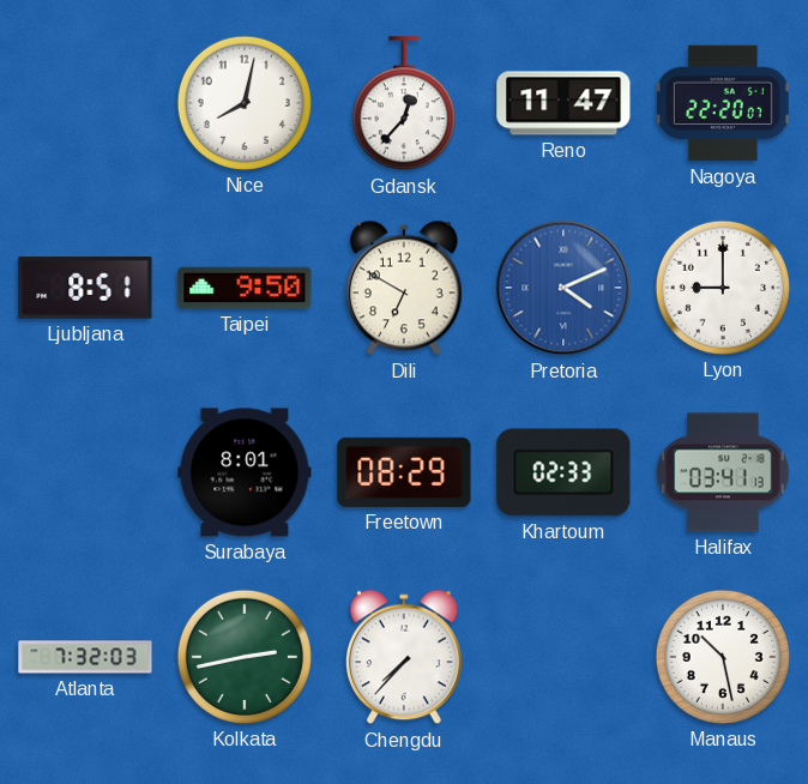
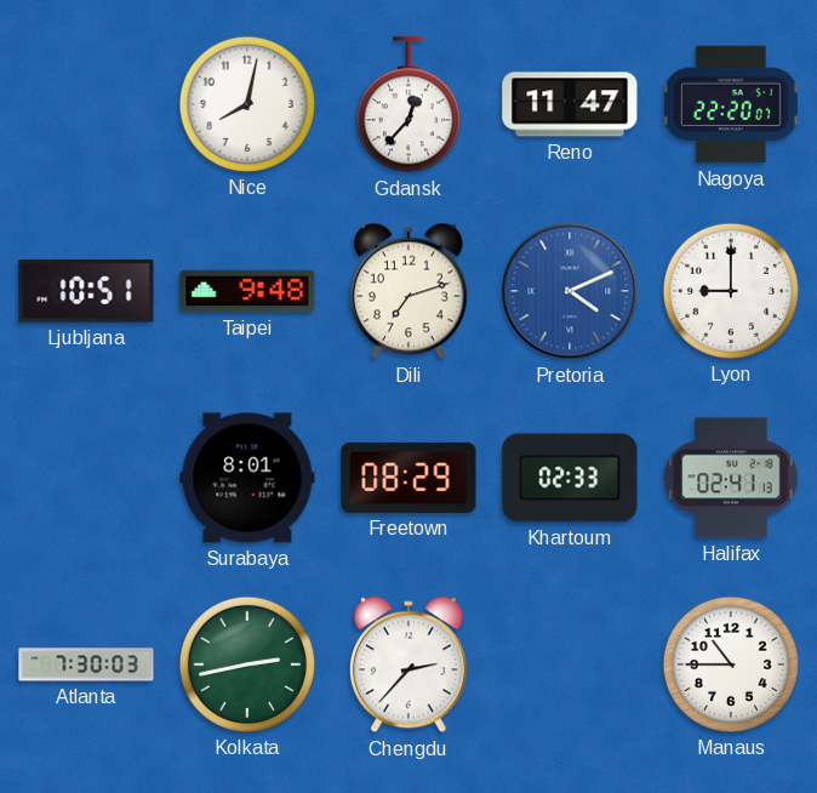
Ljubljana: 8:51 -> 10:51
Taipei: 9:50 -> 9:48
Dili: 6:50 -> 7:12
Halifax: 03:41 -> 02:41
Atlanta: 7:32 -> 7:30
Chengdu: 7:37 -> 2:37
Manaus: 10:28 -> 10:45
